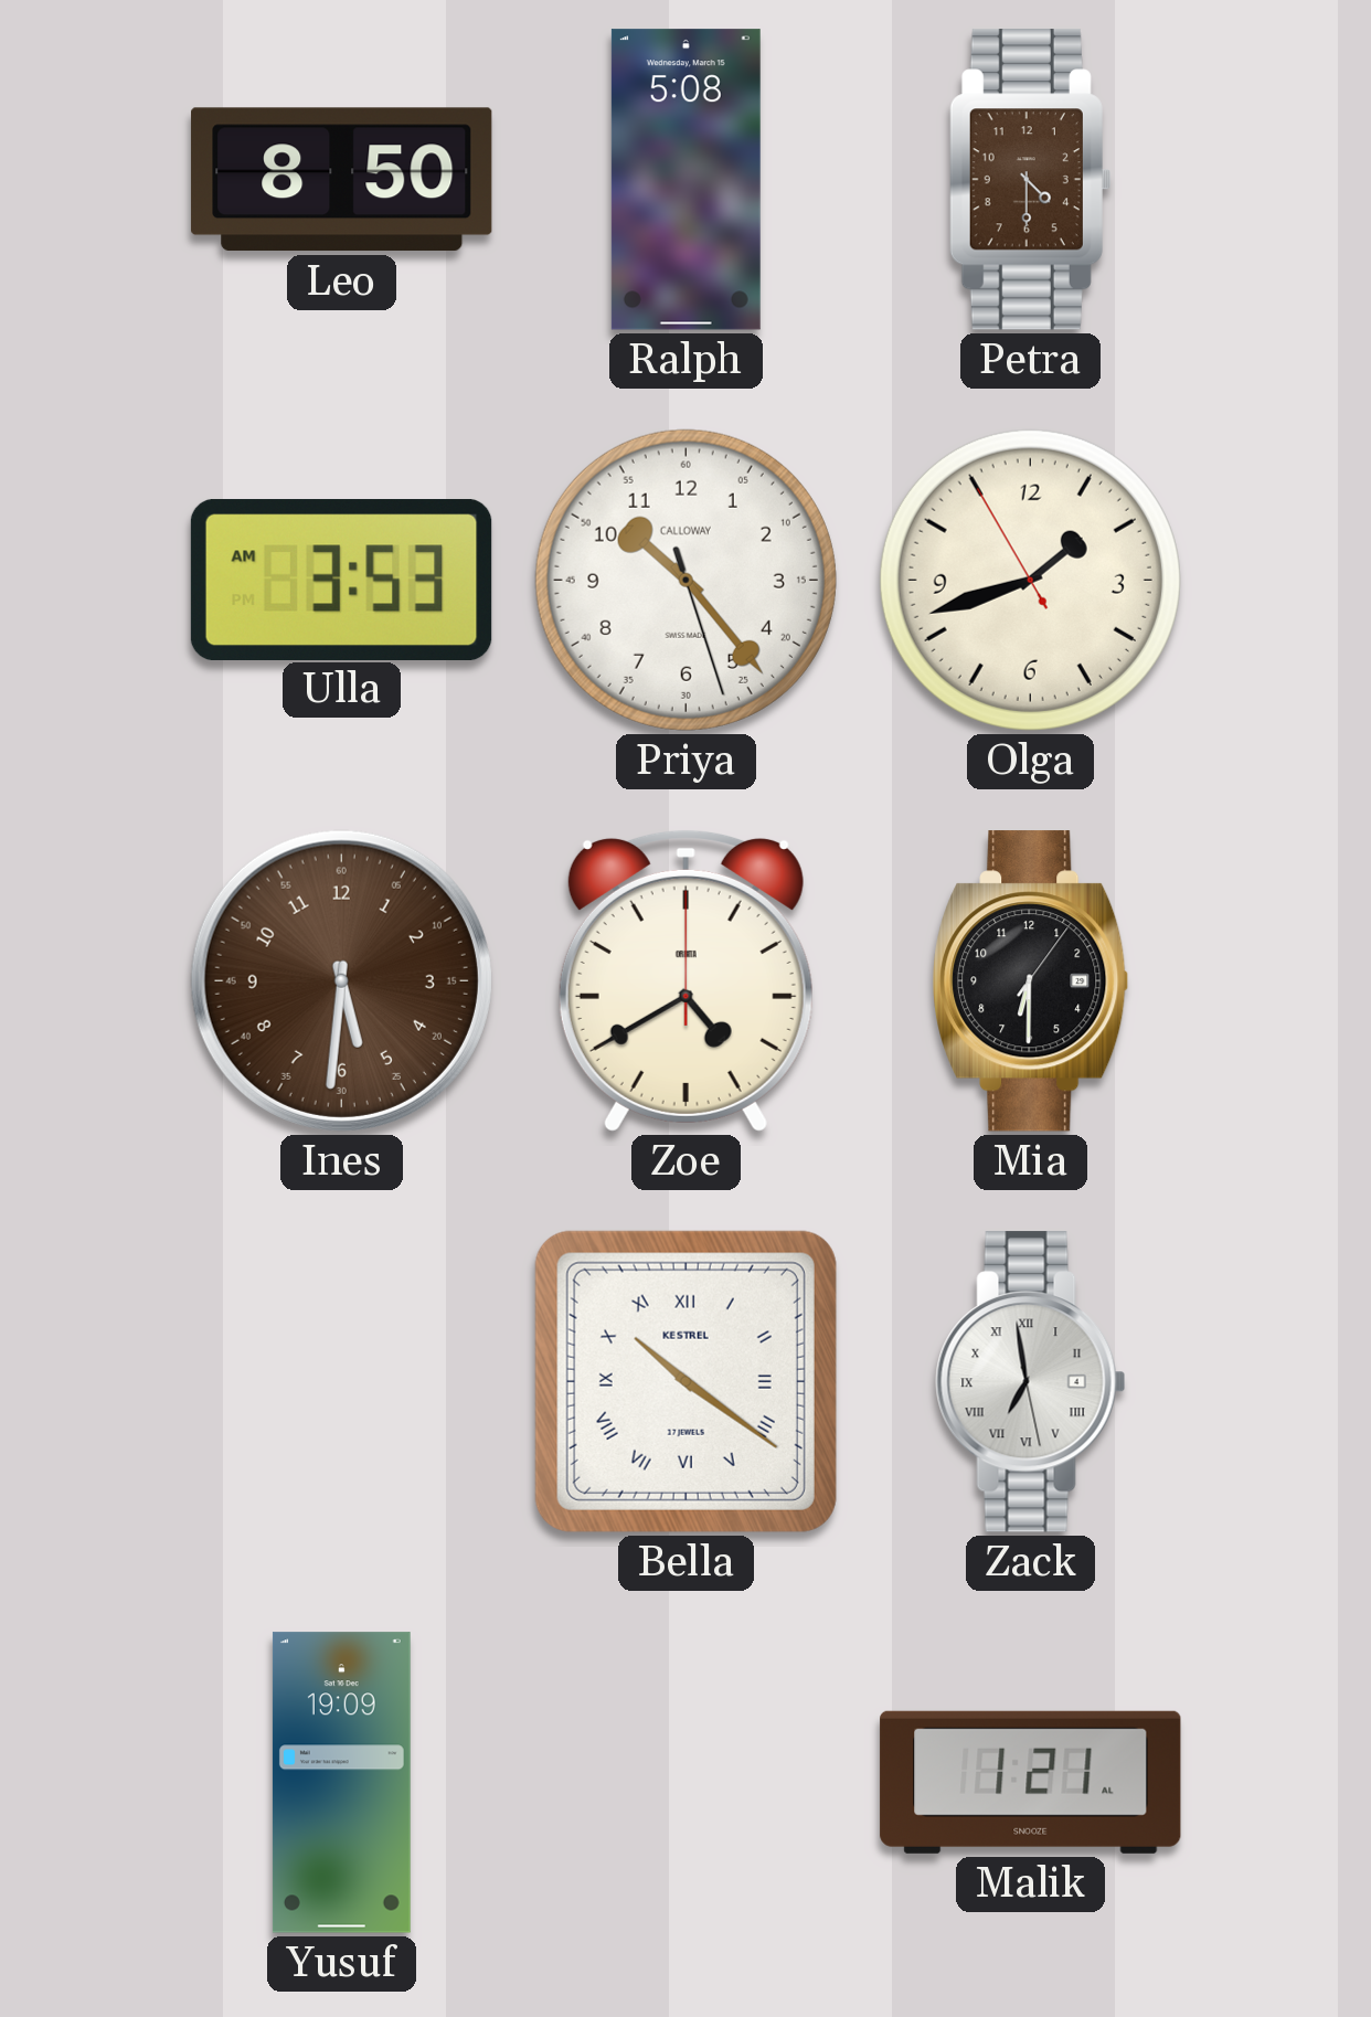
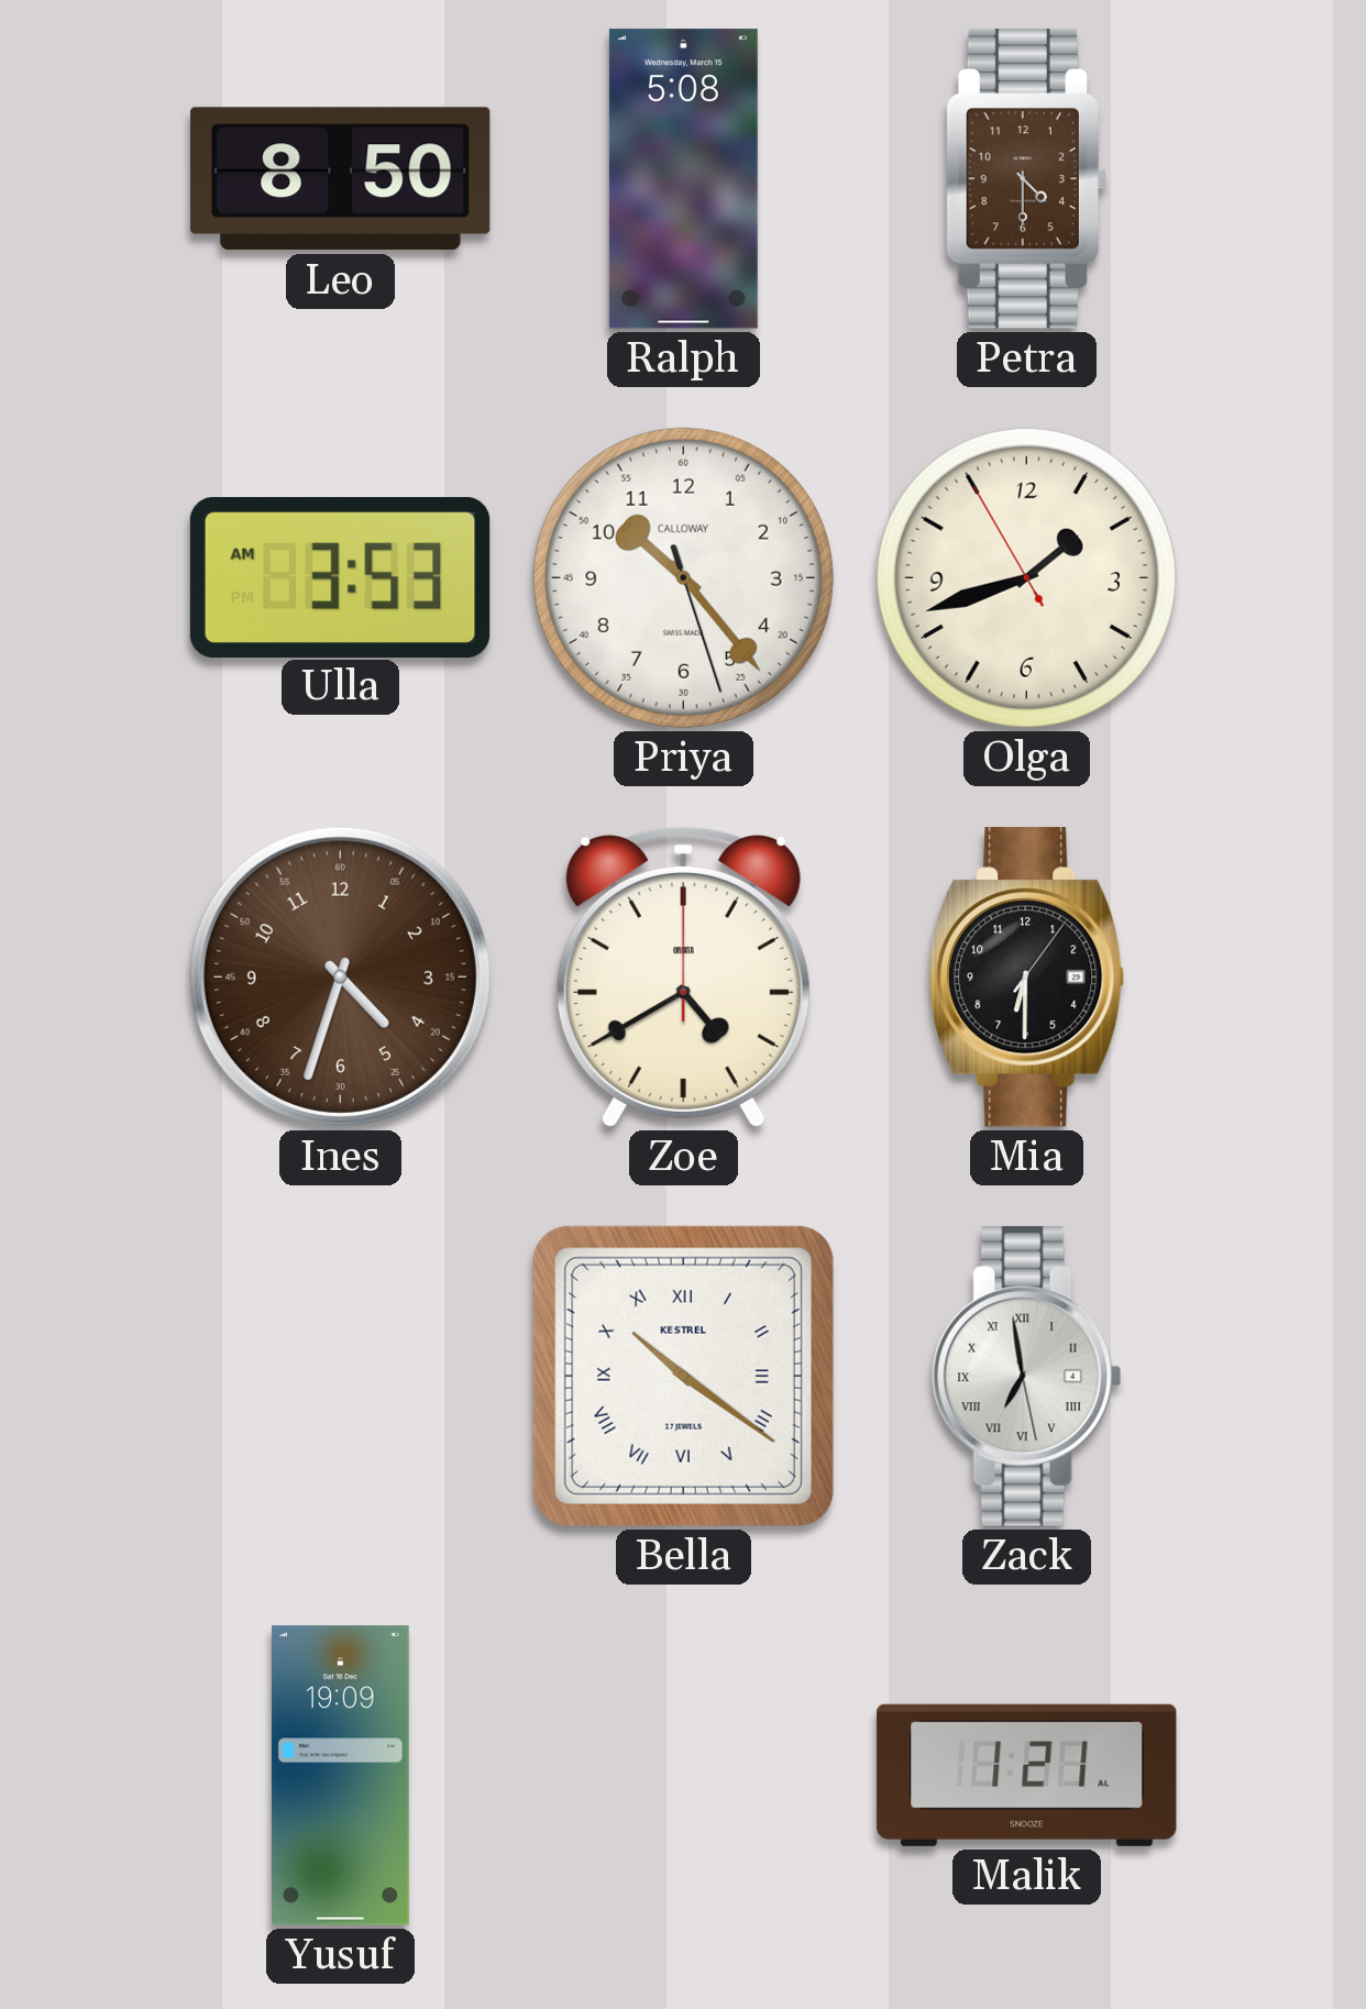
Ines: 5:31 -> 4:33
